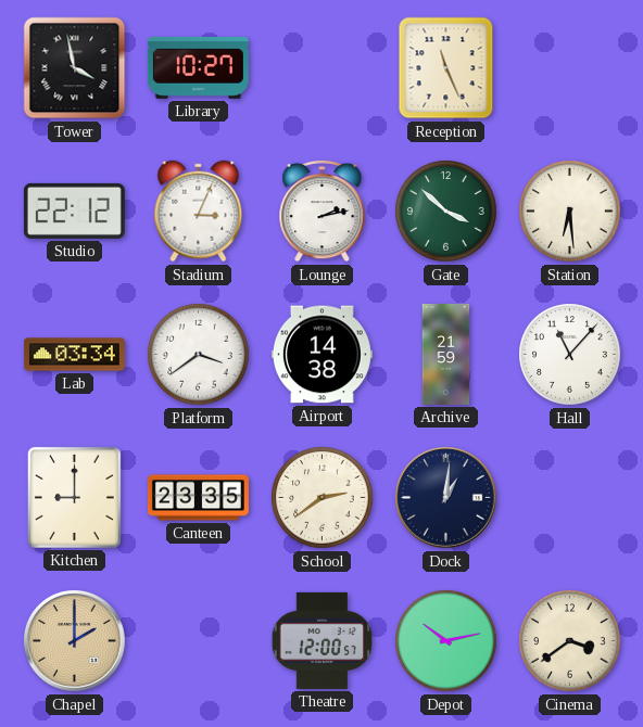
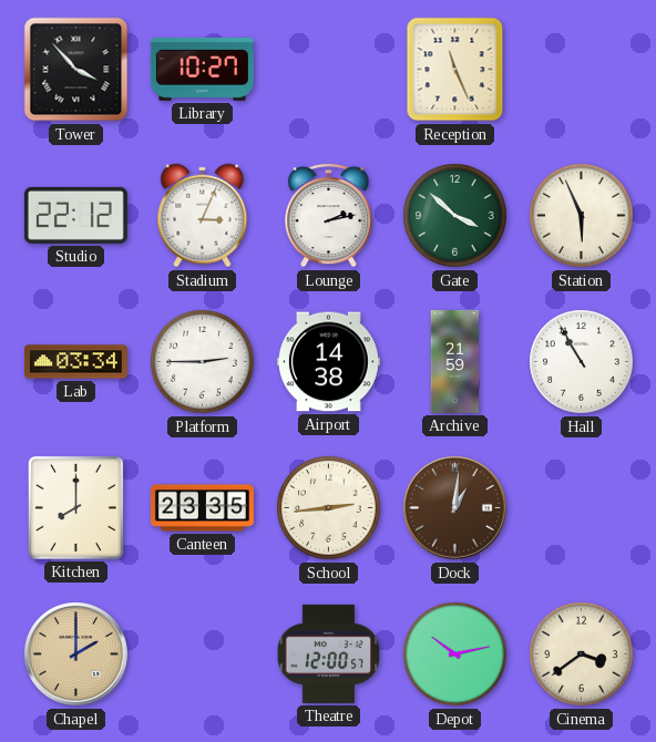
Tower: 3:58 -> 3:53
Station: 6:29 -> 5:56
Platform: 3:39 -> 2:45
Hall: 11:07 -> 10:55
Kitchen: 9:00 -> 8:00
School: 2:39 -> 2:44
Dock dial: navy -> brown
